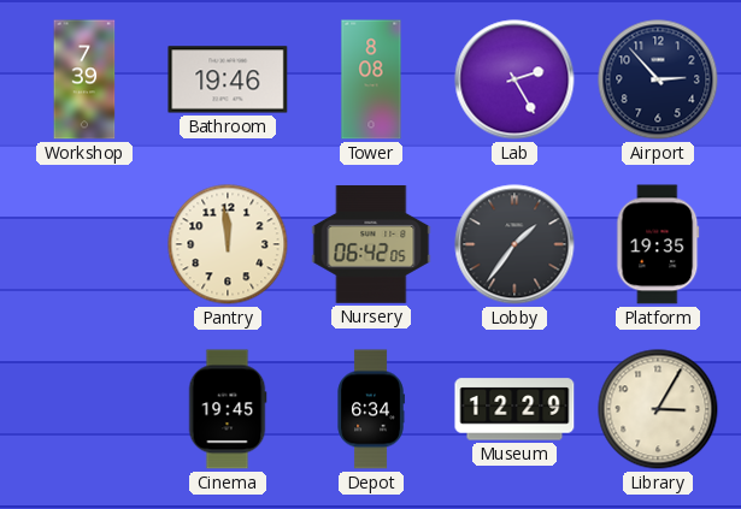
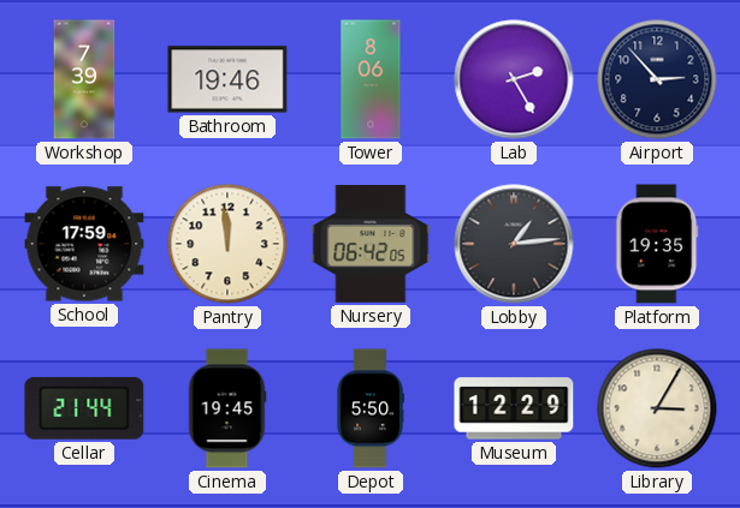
Tower: 8:08 -> 8:06
School: none -> 17:59
Lobby: 1:36 -> 1:14
Cellar: none -> 21:44
Depot: 6:34 -> 5:50
